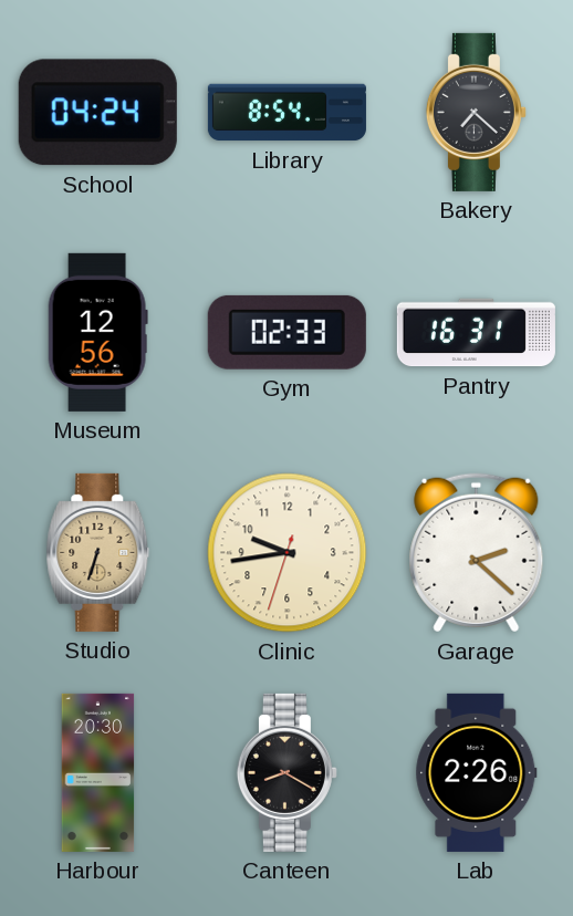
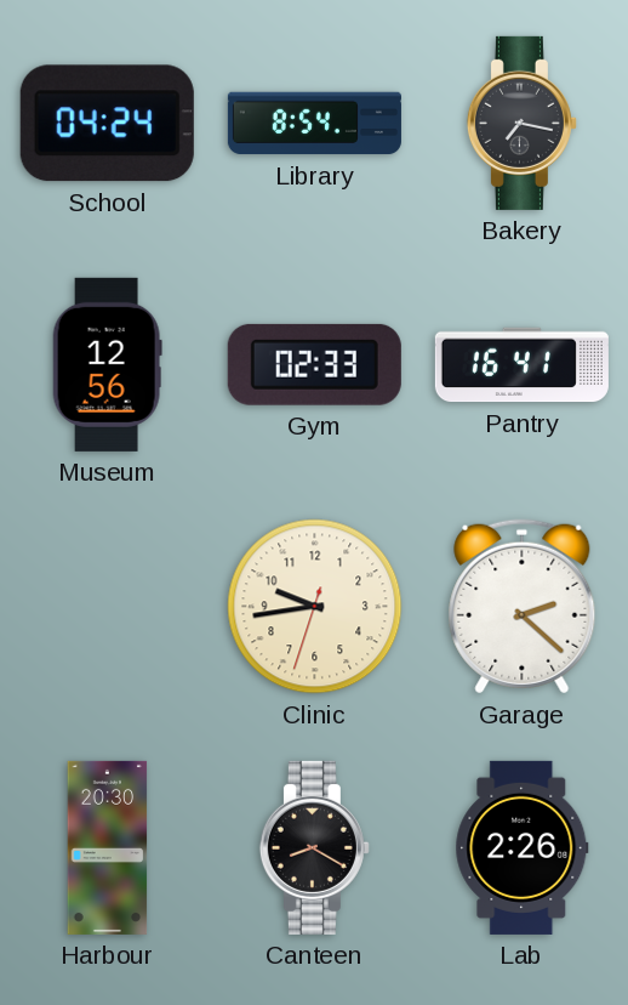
Bakery: 7:22 -> 7:17
Pantry: 16:31 -> 16:41
Studio: 6:33 -> none
